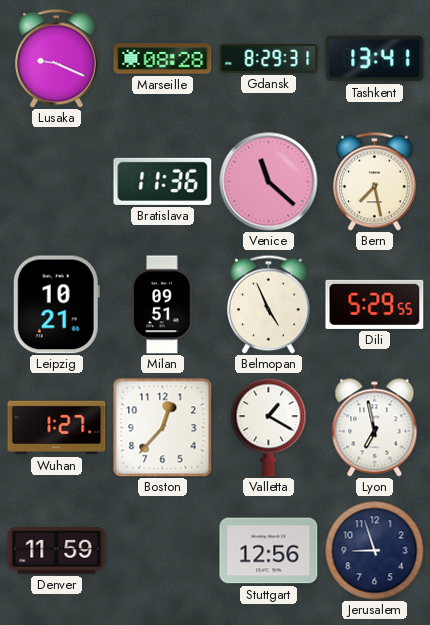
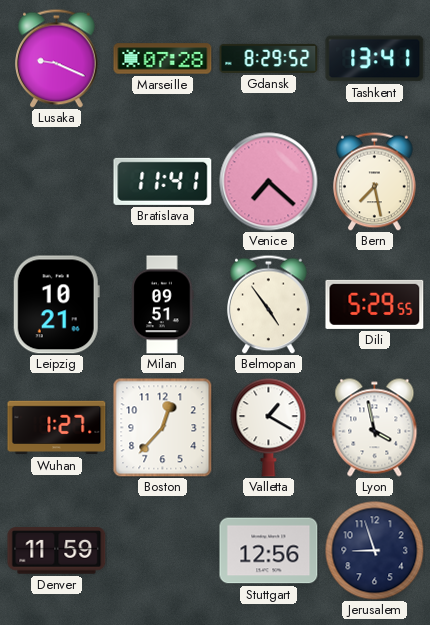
Marseille: 08:28 -> 07:28
Gdansk: 8:29:31 -> 8:29:52
Bratislava: 11:36 -> 11:41
Venice: 11:22 -> 7:22
Belmopan: 4:56 -> 4:54
Lyon: 6:58 -> 3:58
